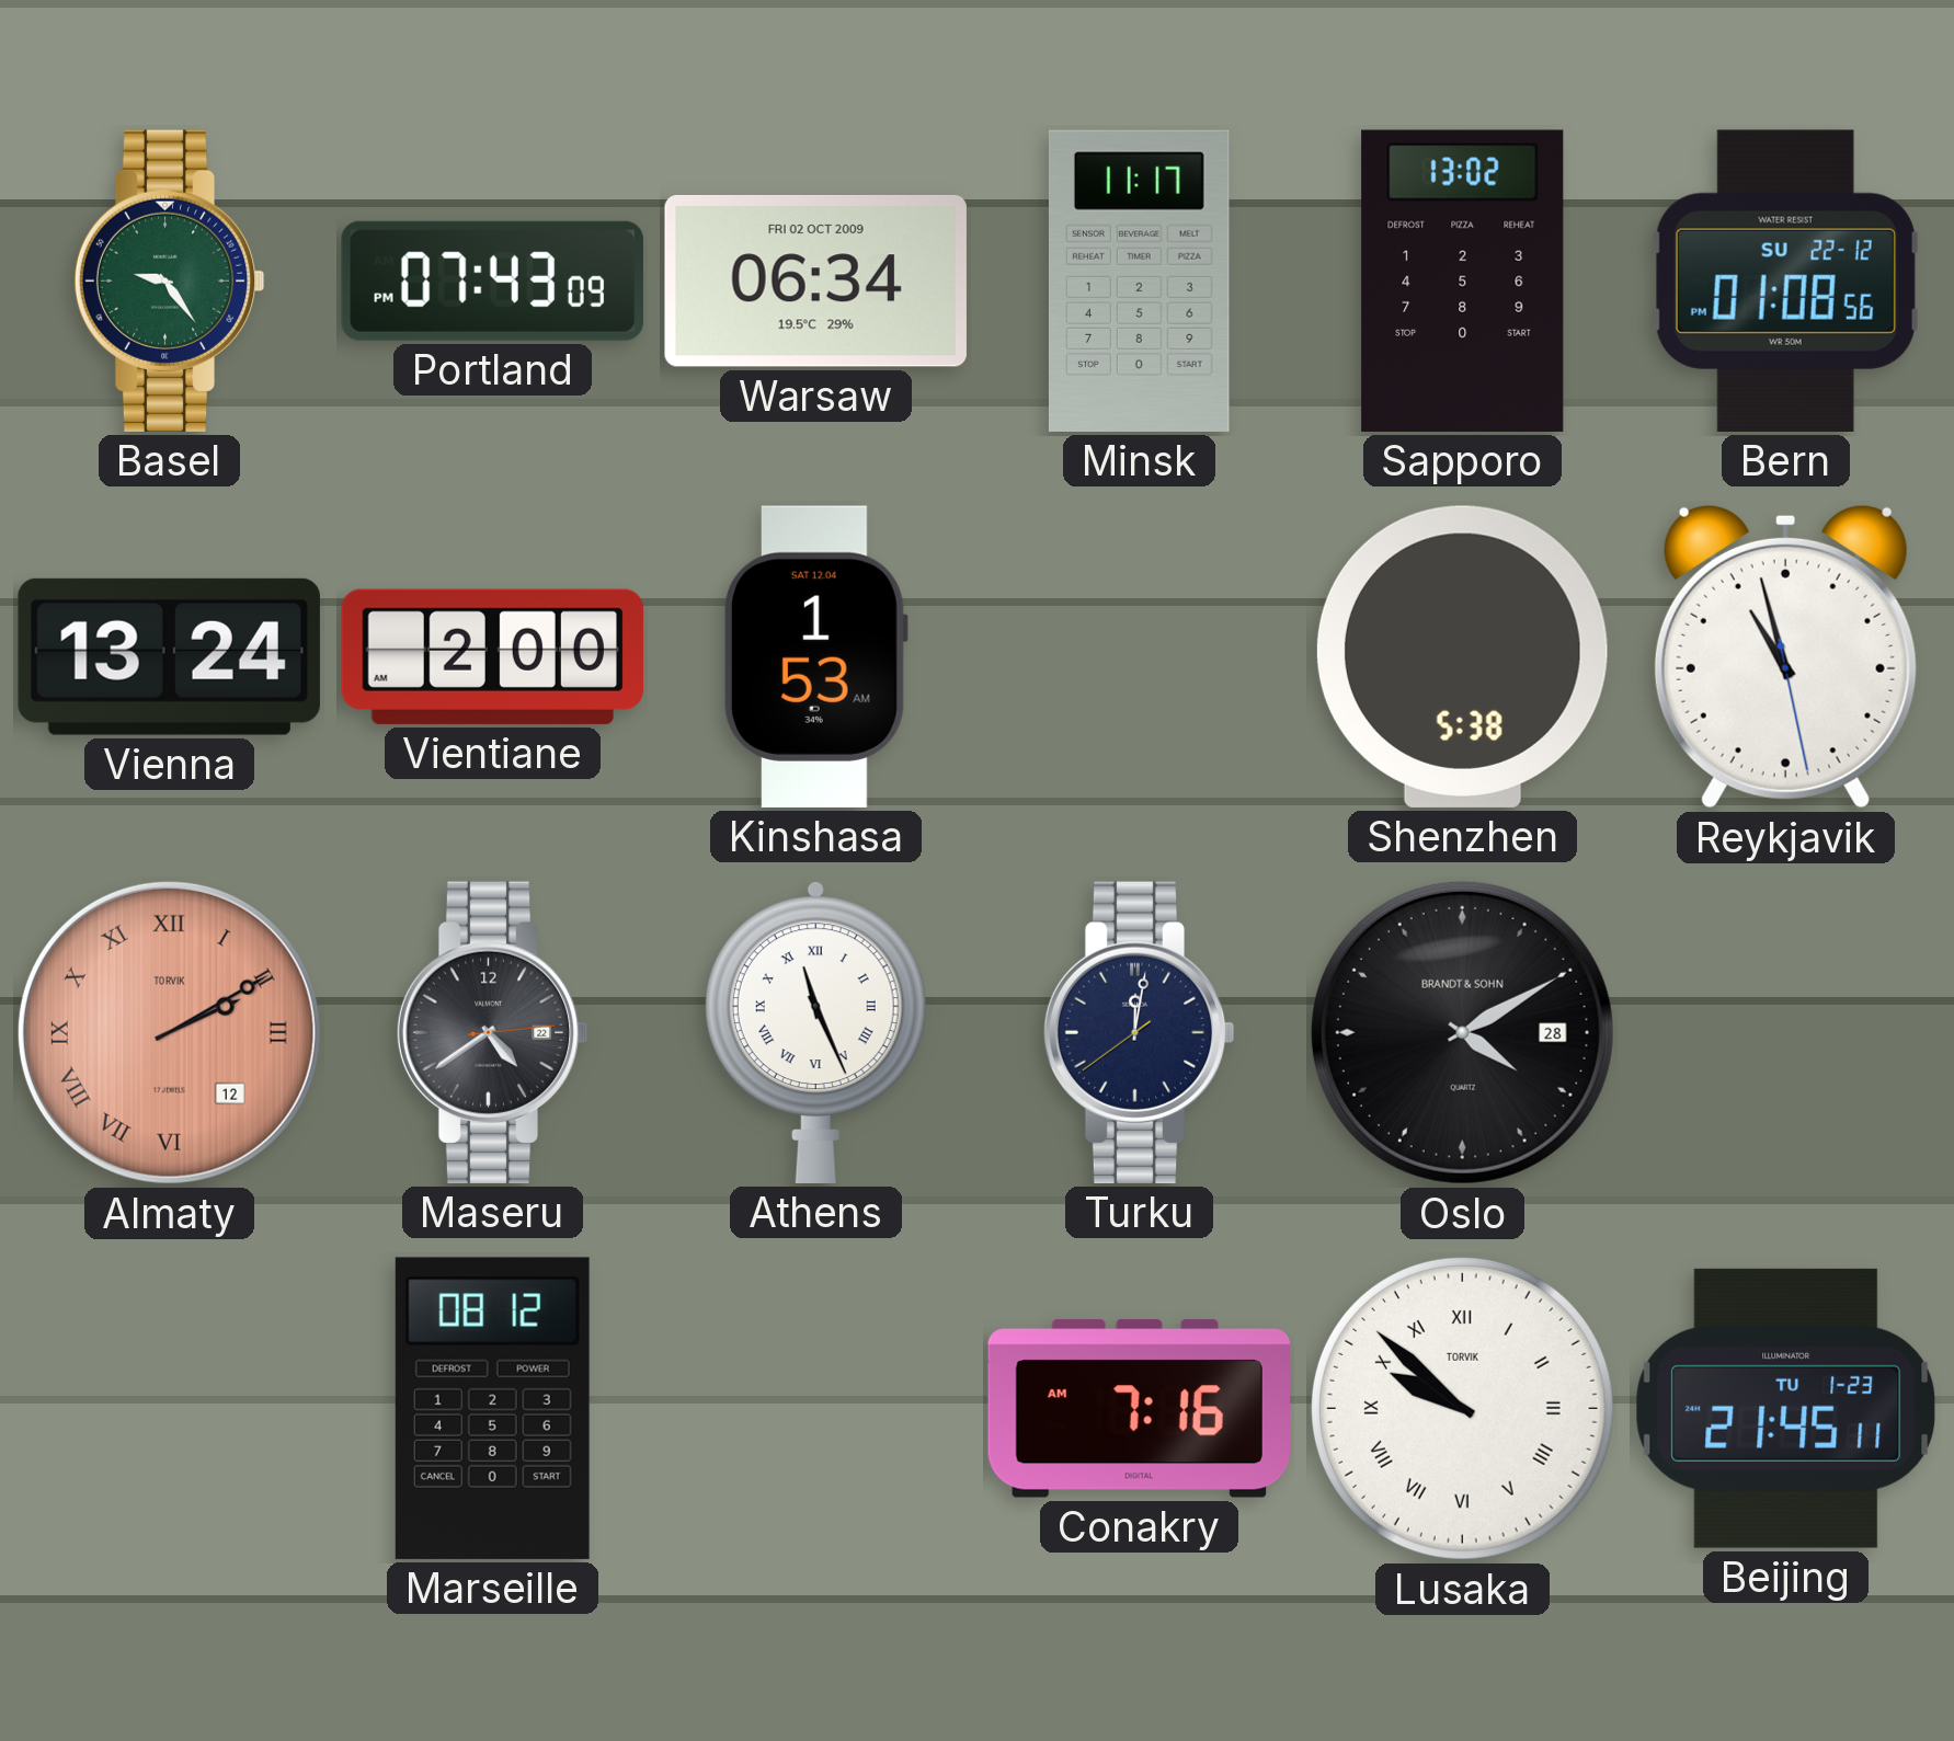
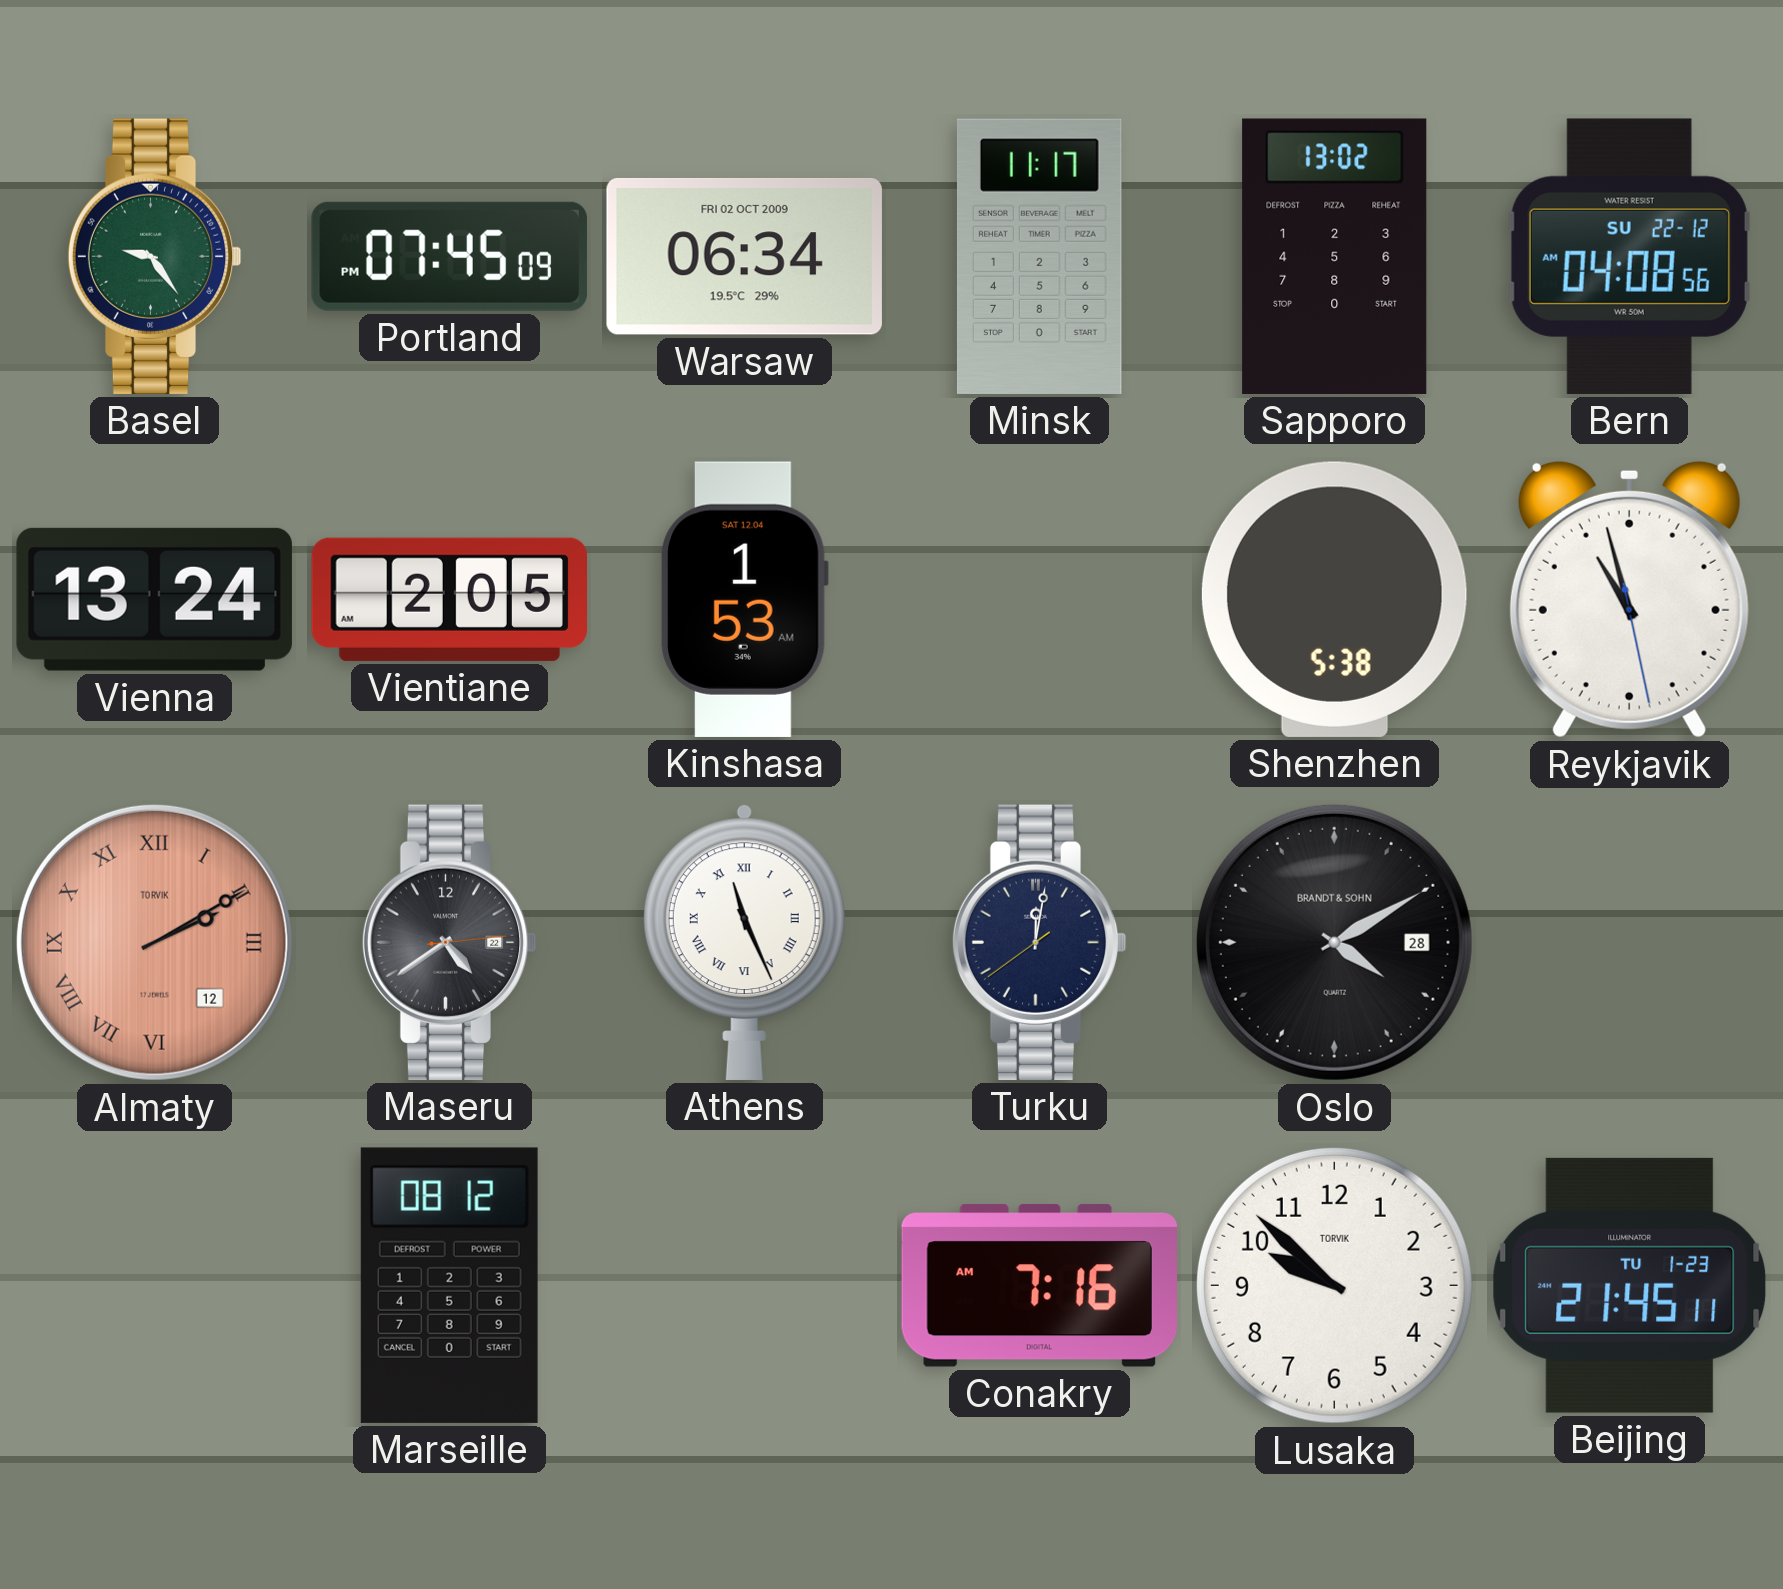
Portland: 07:43 -> 07:45
Bern: 01:08 -> 04:08
Vientiane: 2:00 -> 2:05
Lusaka numerals: Roman -> Arabic
